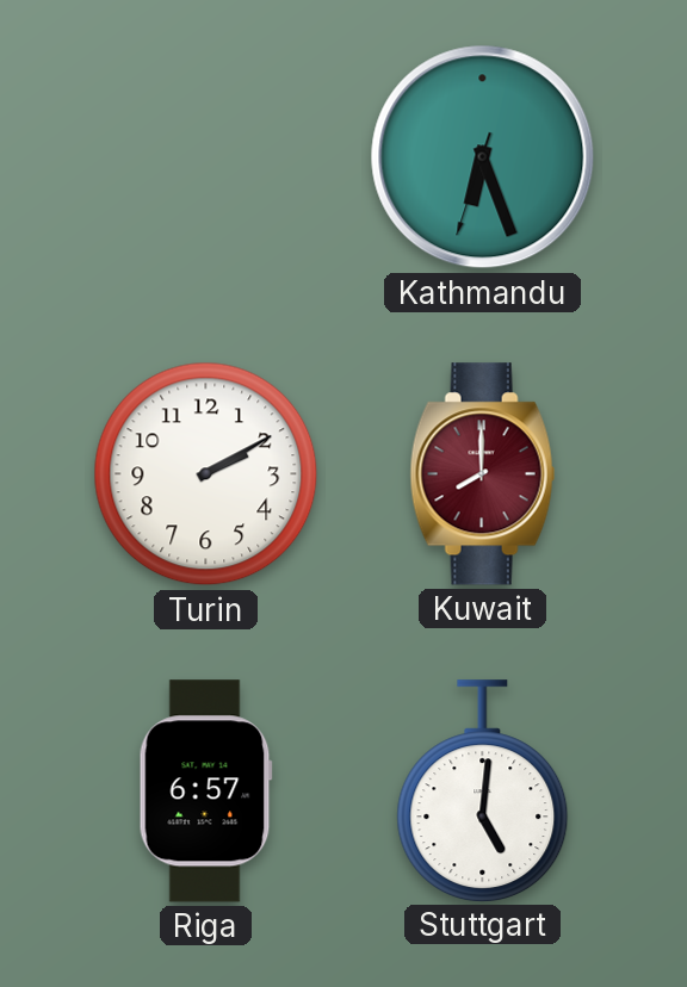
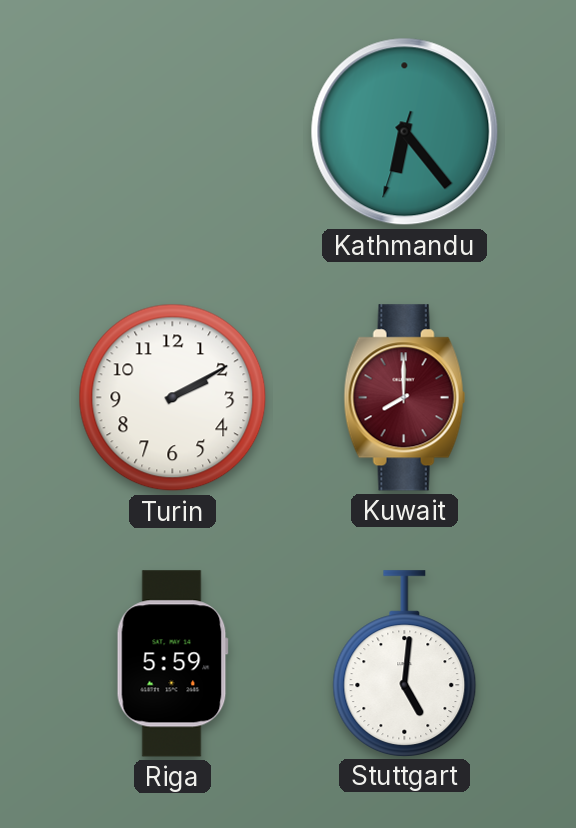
Kathmandu: 6:26 -> 6:23
Riga: 6:57 -> 5:59
